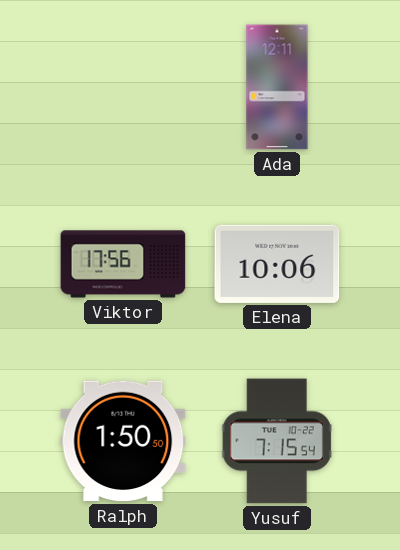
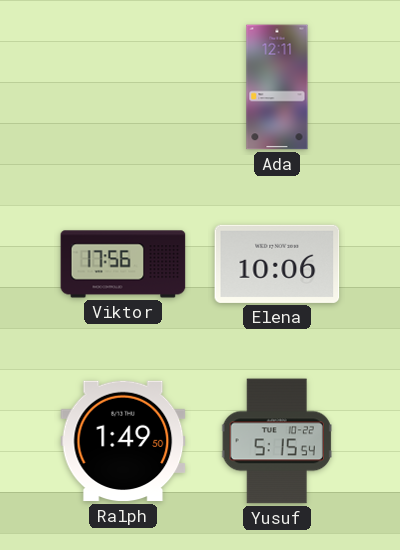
Ralph: 1:50 -> 1:49
Yusuf: 7:15 -> 5:15
